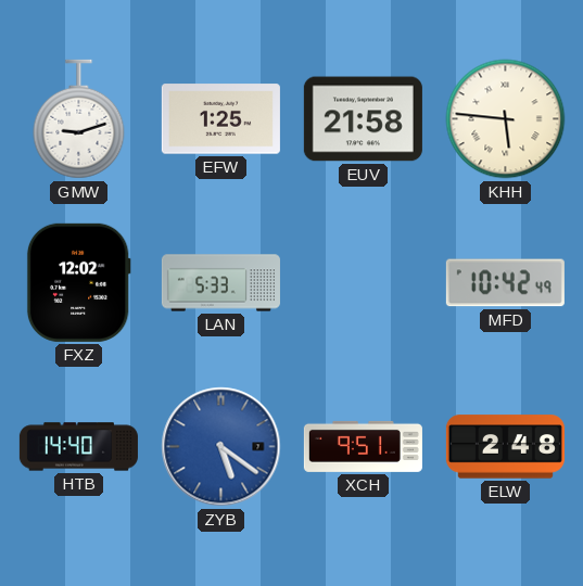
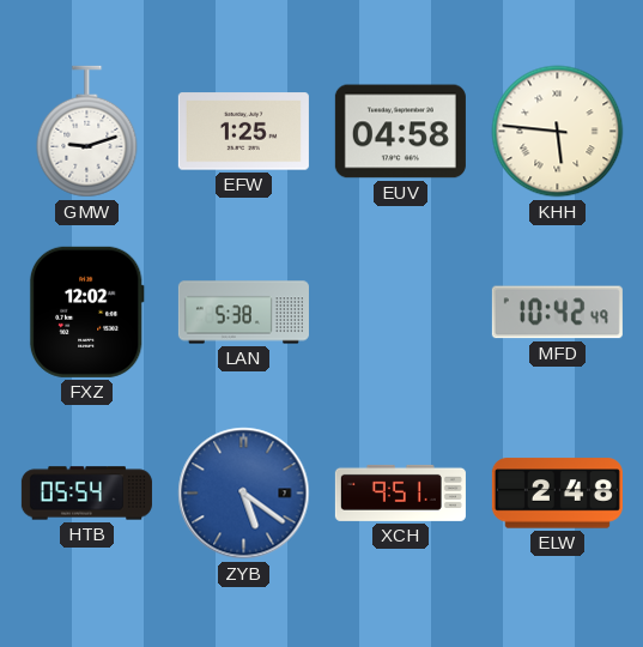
EUV: 21:58 -> 04:58
LAN: 5:33 -> 5:38
HTB: 14:40 -> 05:54
